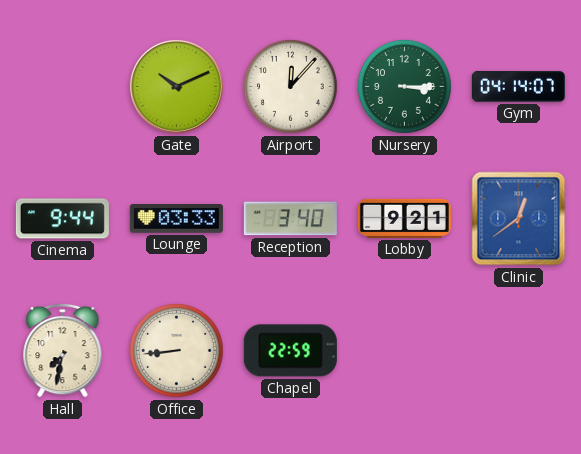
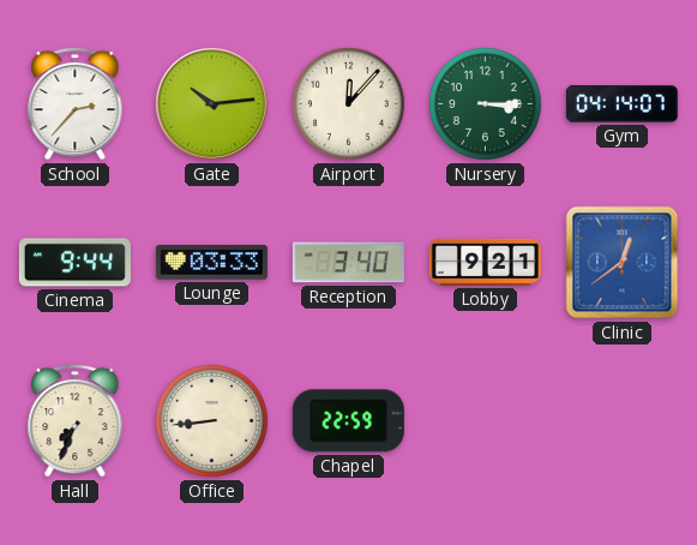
School: none -> 2:37
Gate: 10:11 -> 10:14
Hall: 7:32 -> 7:34
